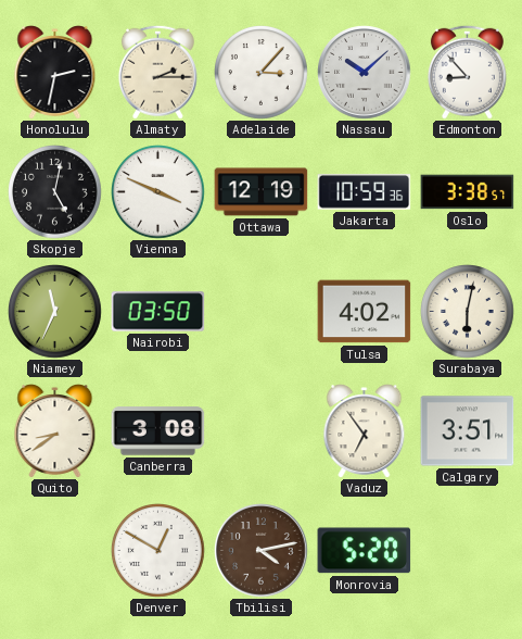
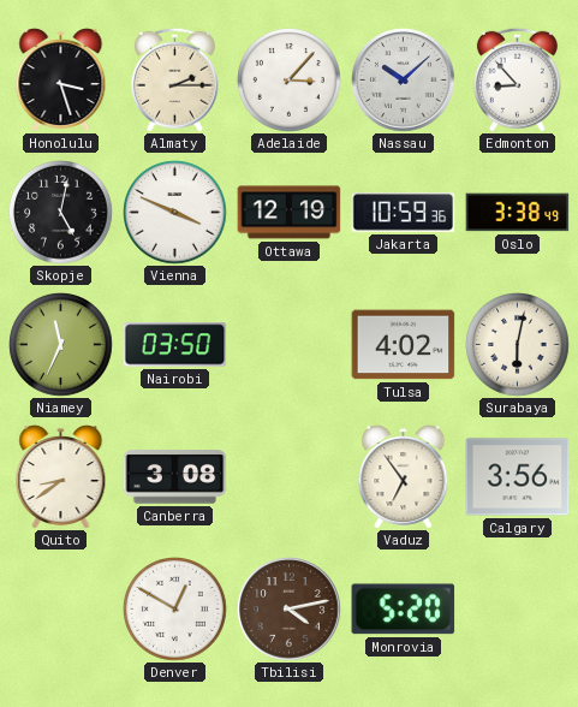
Honolulu: 2:32 -> 3:27
Oslo: 3:38:57 -> 3:38:49
Calgary: 3:51 -> 3:56
